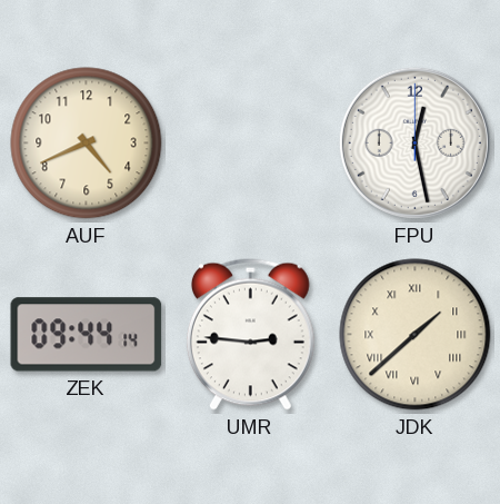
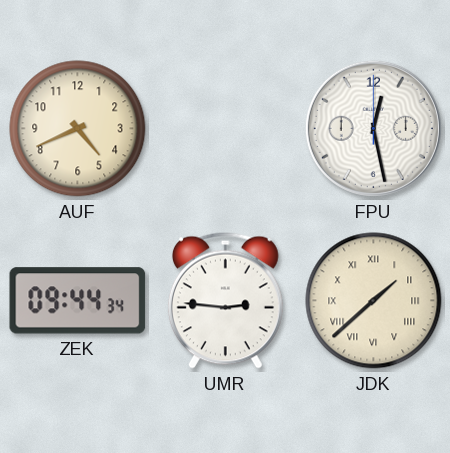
ZEK: 09:44:14 -> 09:44:34
